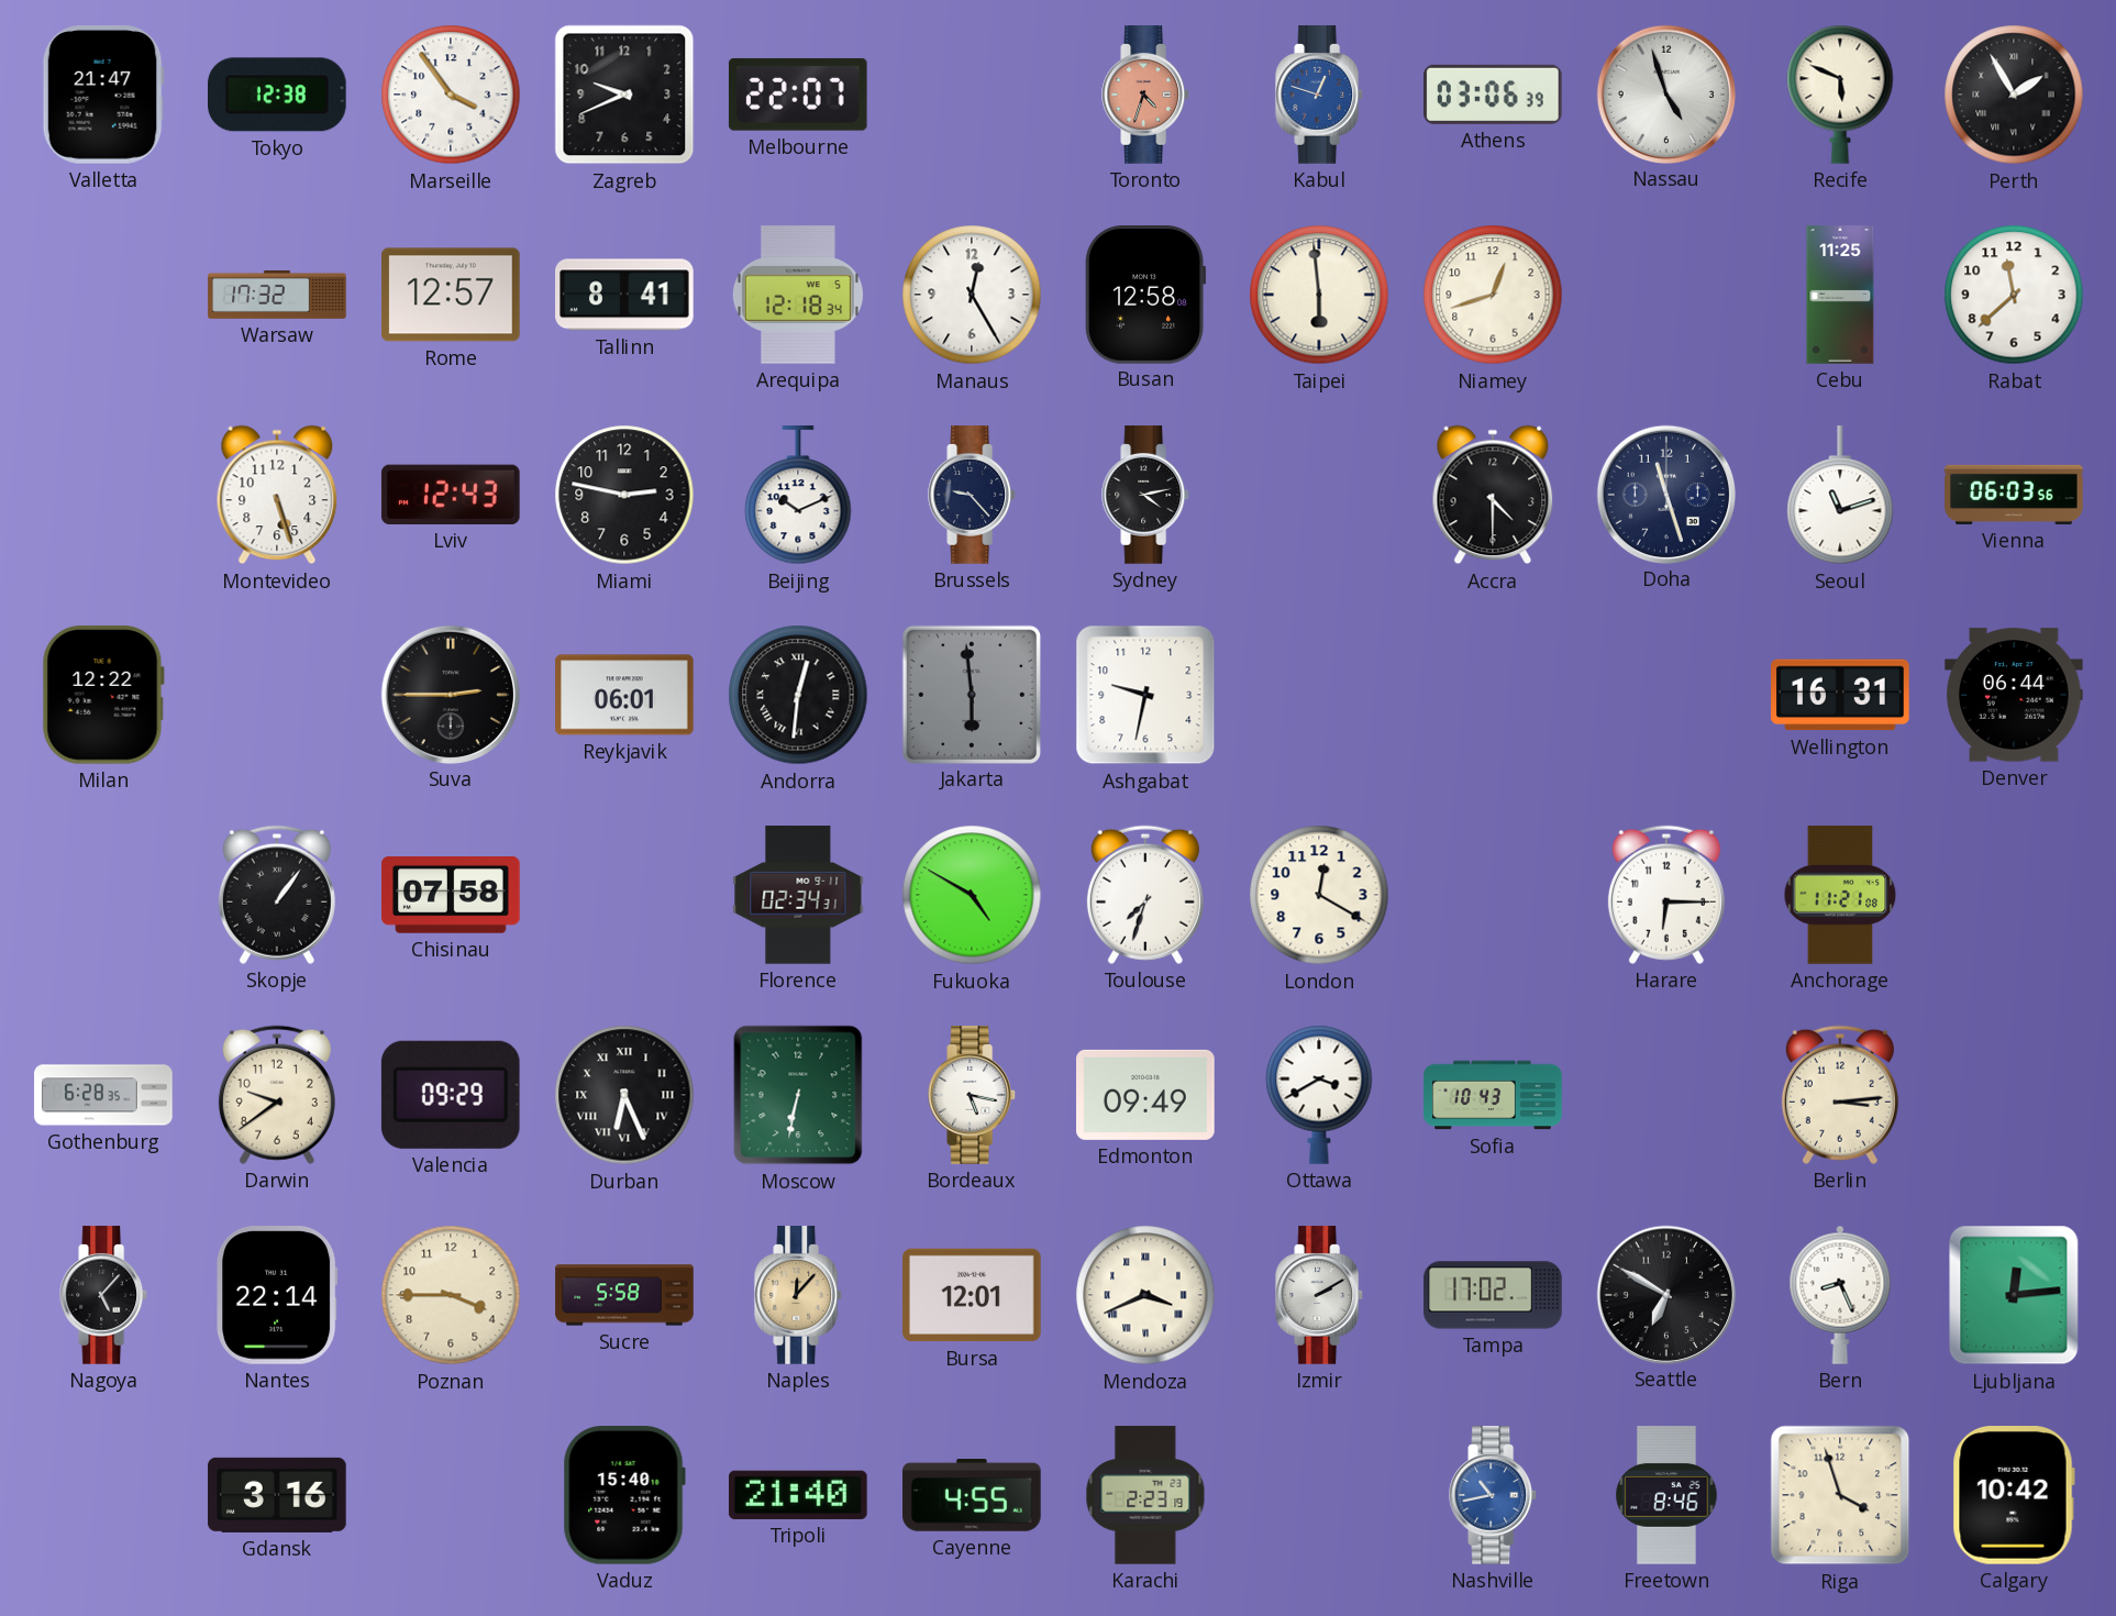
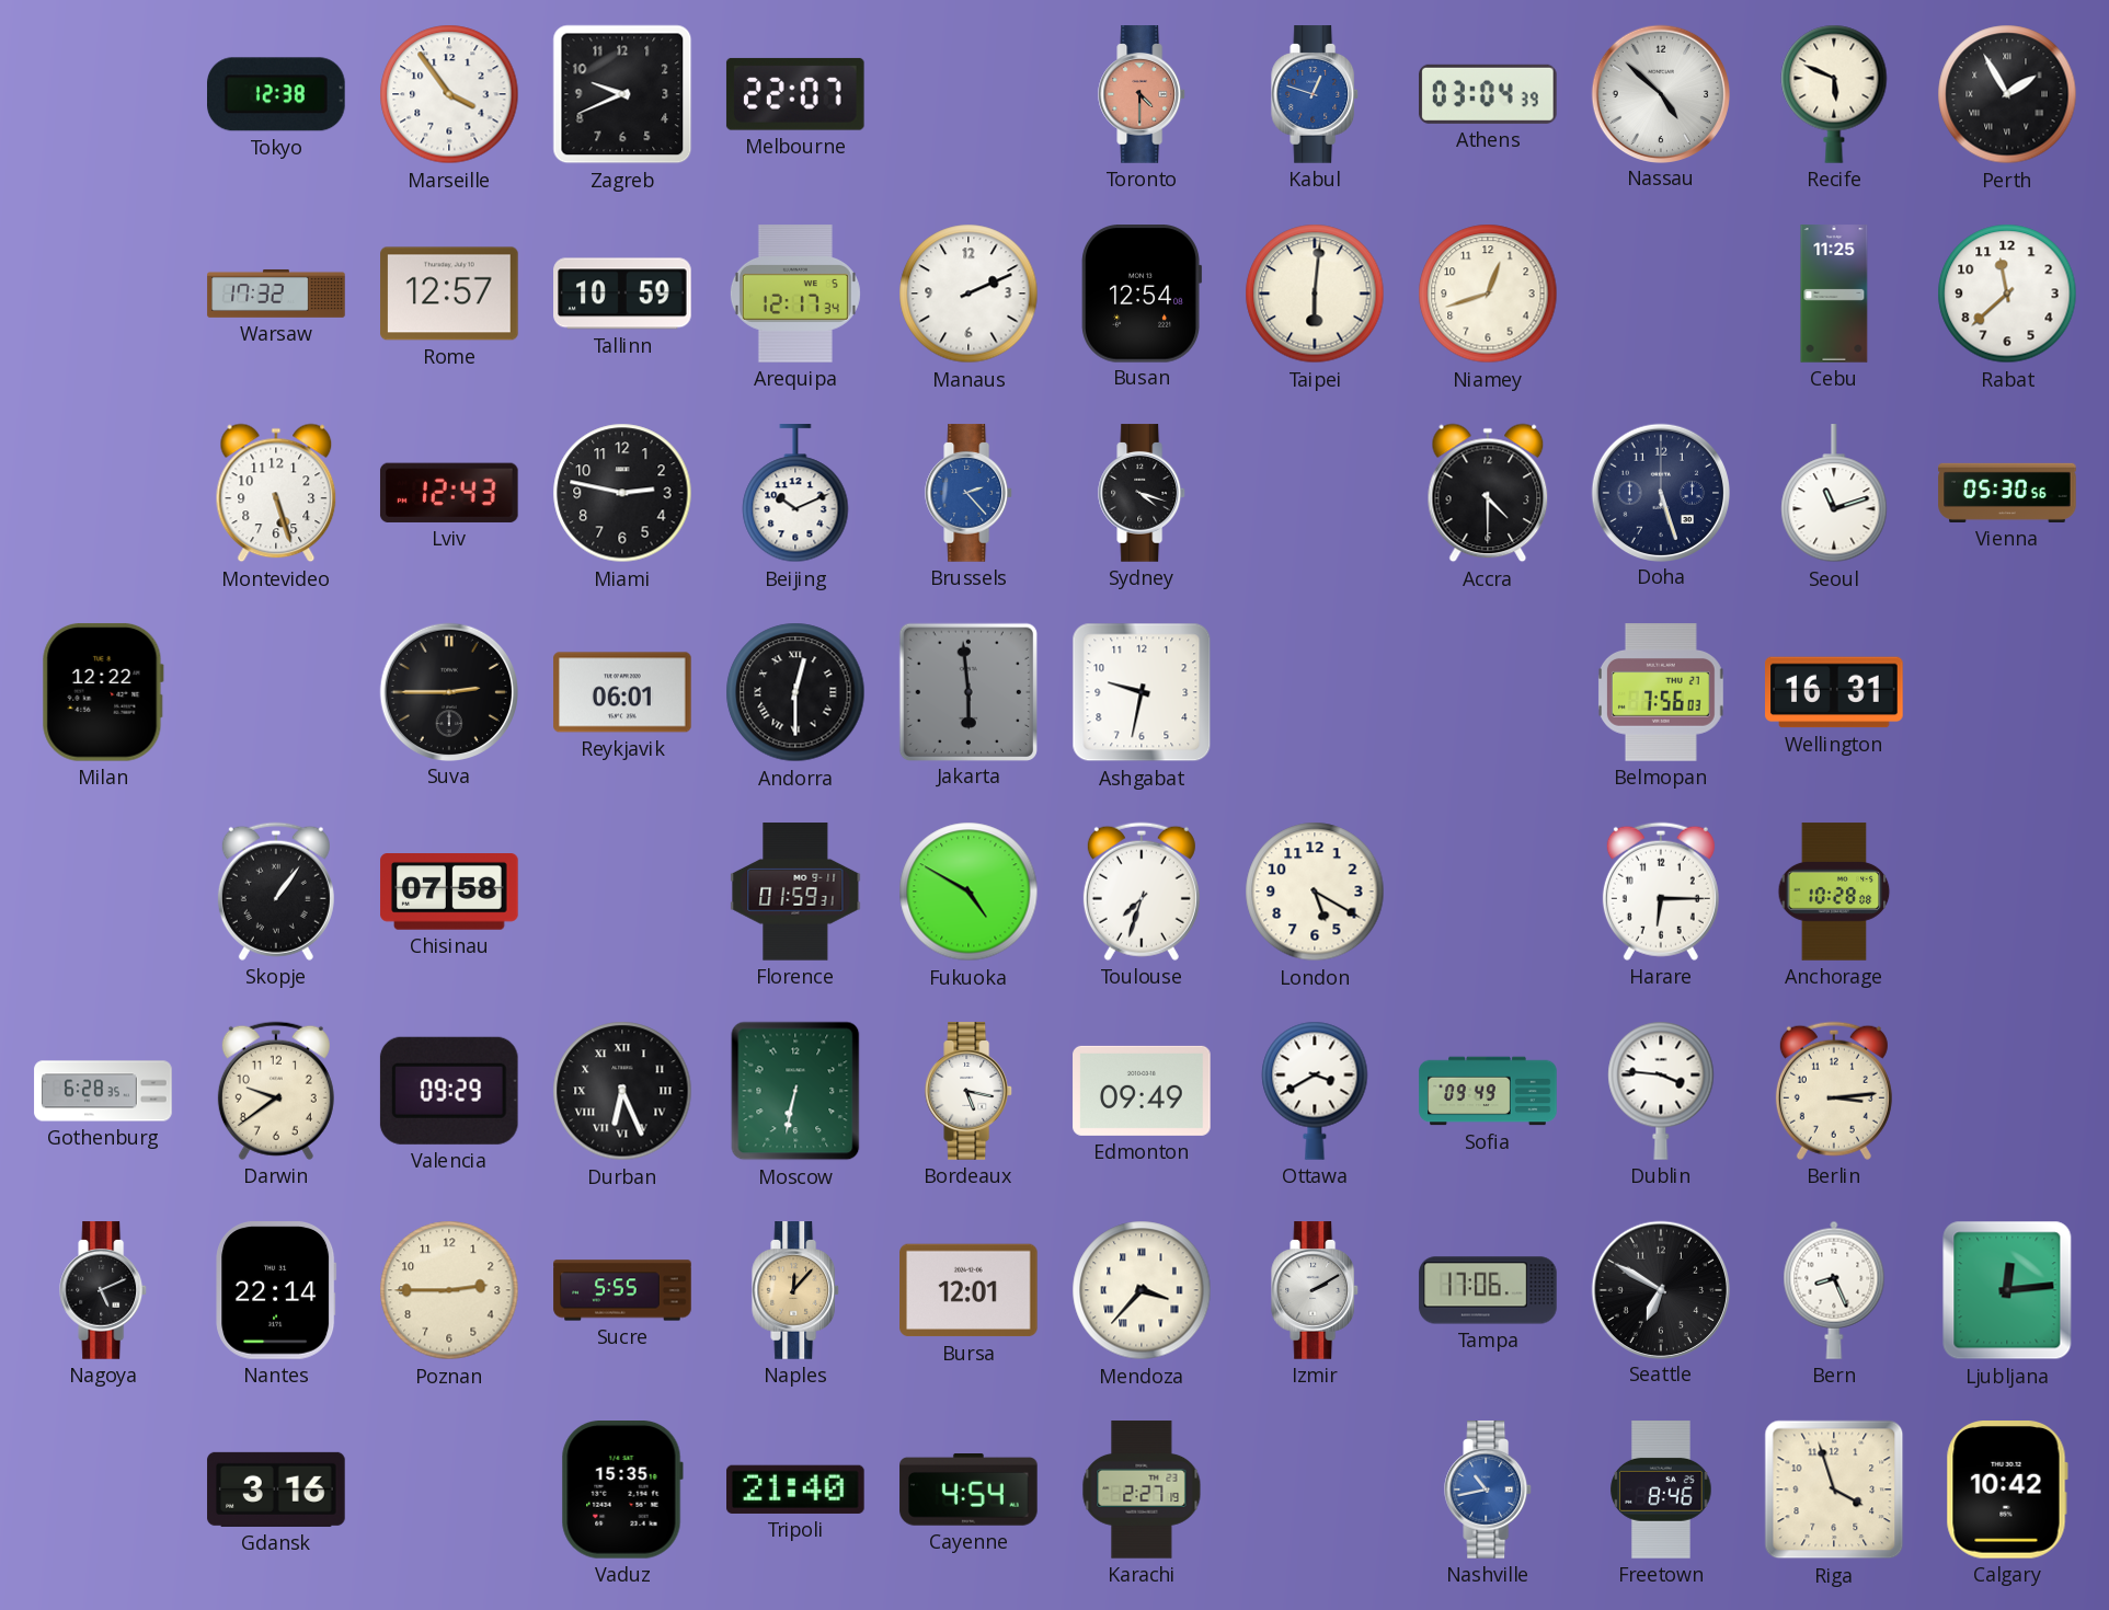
Valletta: 21:47 -> none
Toronto: 4:33 -> 4:30
Athens: 03:06 -> 03:04
Nassau: 4:57 -> 4:52
Tallinn: 8:41 -> 10:59
Arequipa: 12:18 -> 12:17
Manaus: 12:25 -> 2:11
Busan: 12:58 -> 12:54
Taipei: 5:59 -> 6:01
Brussels: 9:23 -> 2:23
Brussels dial: navy -> blue
Sydney: 4:13 -> 4:18
Doha: 11:27 -> 5:27
Vienna: 06:03 -> 05:30
Andorra: 12:31 -> 12:30
Belmopan: none -> 7:56
Denver: 06:44 -> none
Florence: 02:34 -> 01:59
London: 12:20 -> 5:20
Anchorage: 11:21 -> 10:28
Sofia: 10:43 -> 09:49
Dublin: none -> 3:46
Nagoya: 5:07 -> 5:11
Poznan: 3:45 -> 2:45
Sucre: 5:58 -> 5:55
Mendoza: 3:41 -> 3:37
Tampa: 17:02 -> 17:06
Vaduz: 15:40 -> 15:35
Cayenne: 4:55 -> 4:54
Karachi: 2:23 -> 2:27
